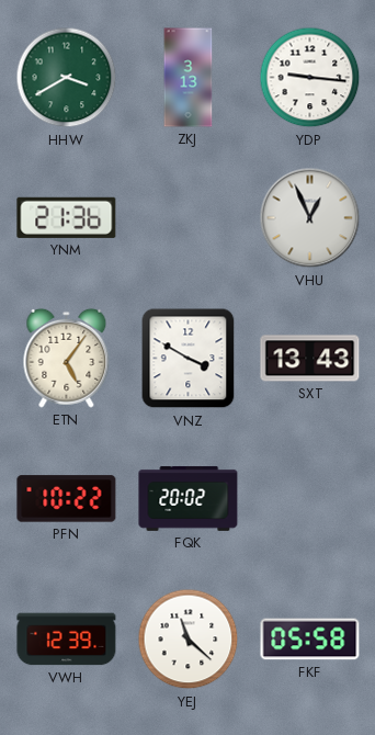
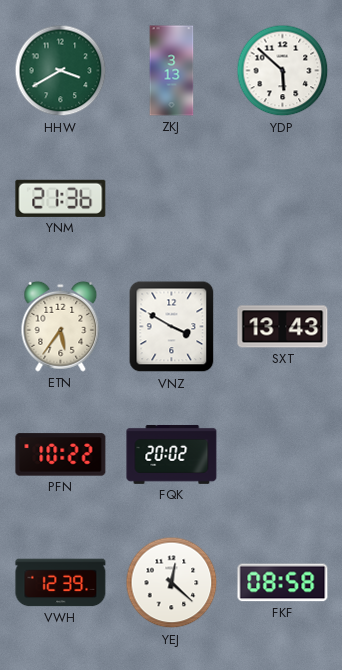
YDP: 9:16 -> 5:52
VHU: 12:56 -> none
ETN: 5:06 -> 5:36
YEJ: 11:22 -> 12:22
FKF: 05:58 -> 08:58
